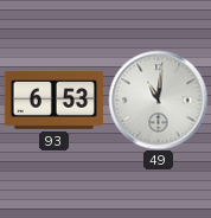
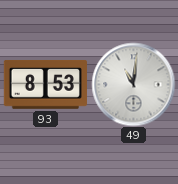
93: 6:53 -> 8:53
